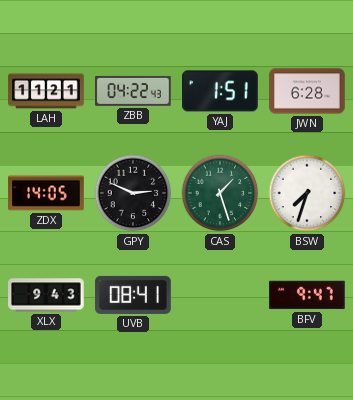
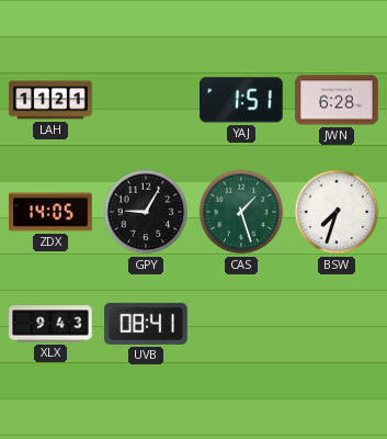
ZBB: 04:22 -> none
GPY: 2:49 -> 9:05
BFV: 9:47 -> none
